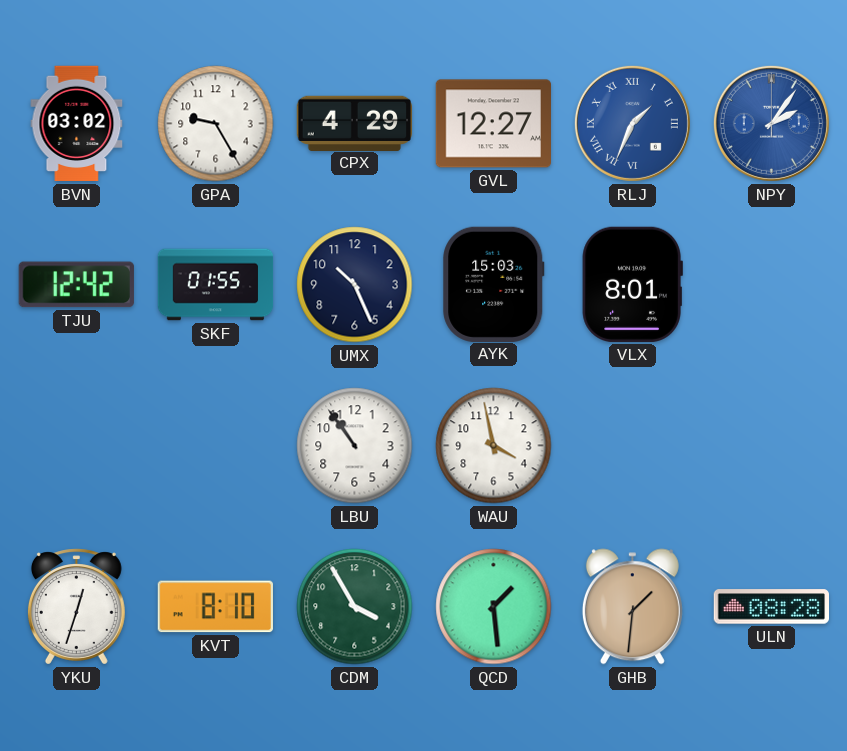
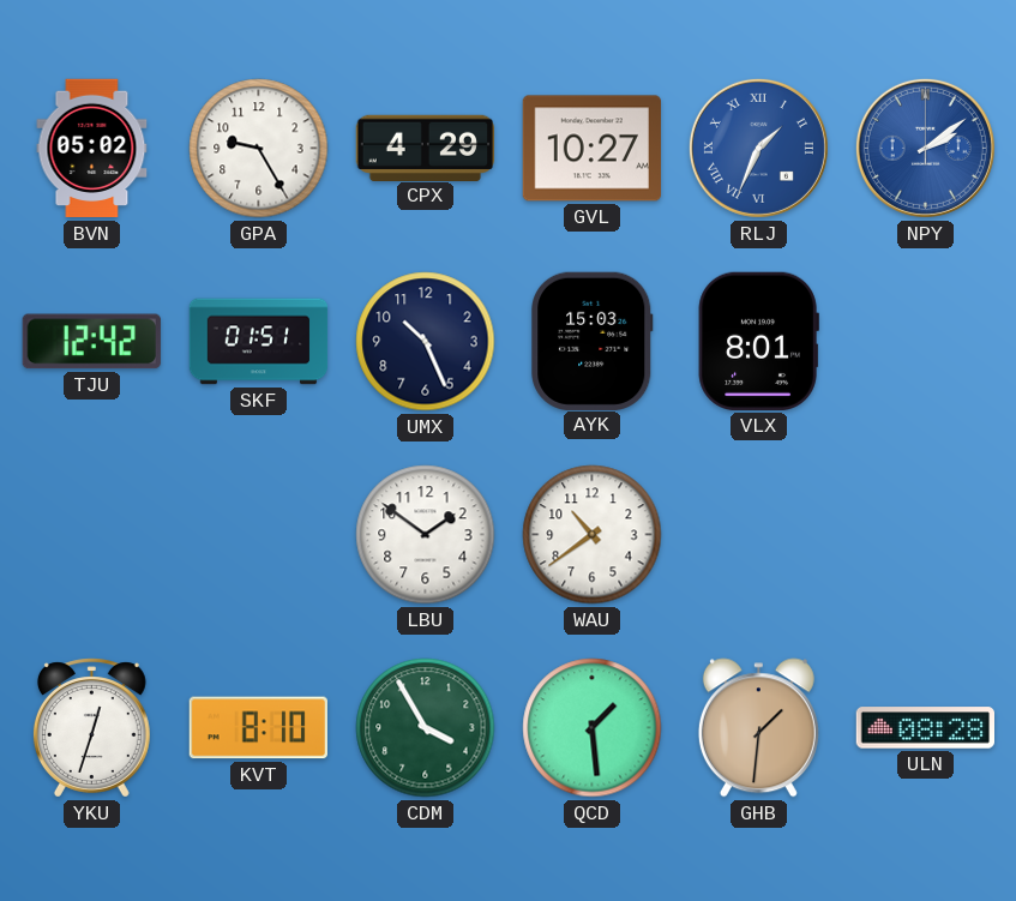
BVN: 03:02 -> 05:02
GVL: 12:27 -> 10:27
NPY: 2:06 -> 2:09
SKF: 01:55 -> 01:51
LBU: 10:54 -> 1:51
WAU: 3:58 -> 10:39
